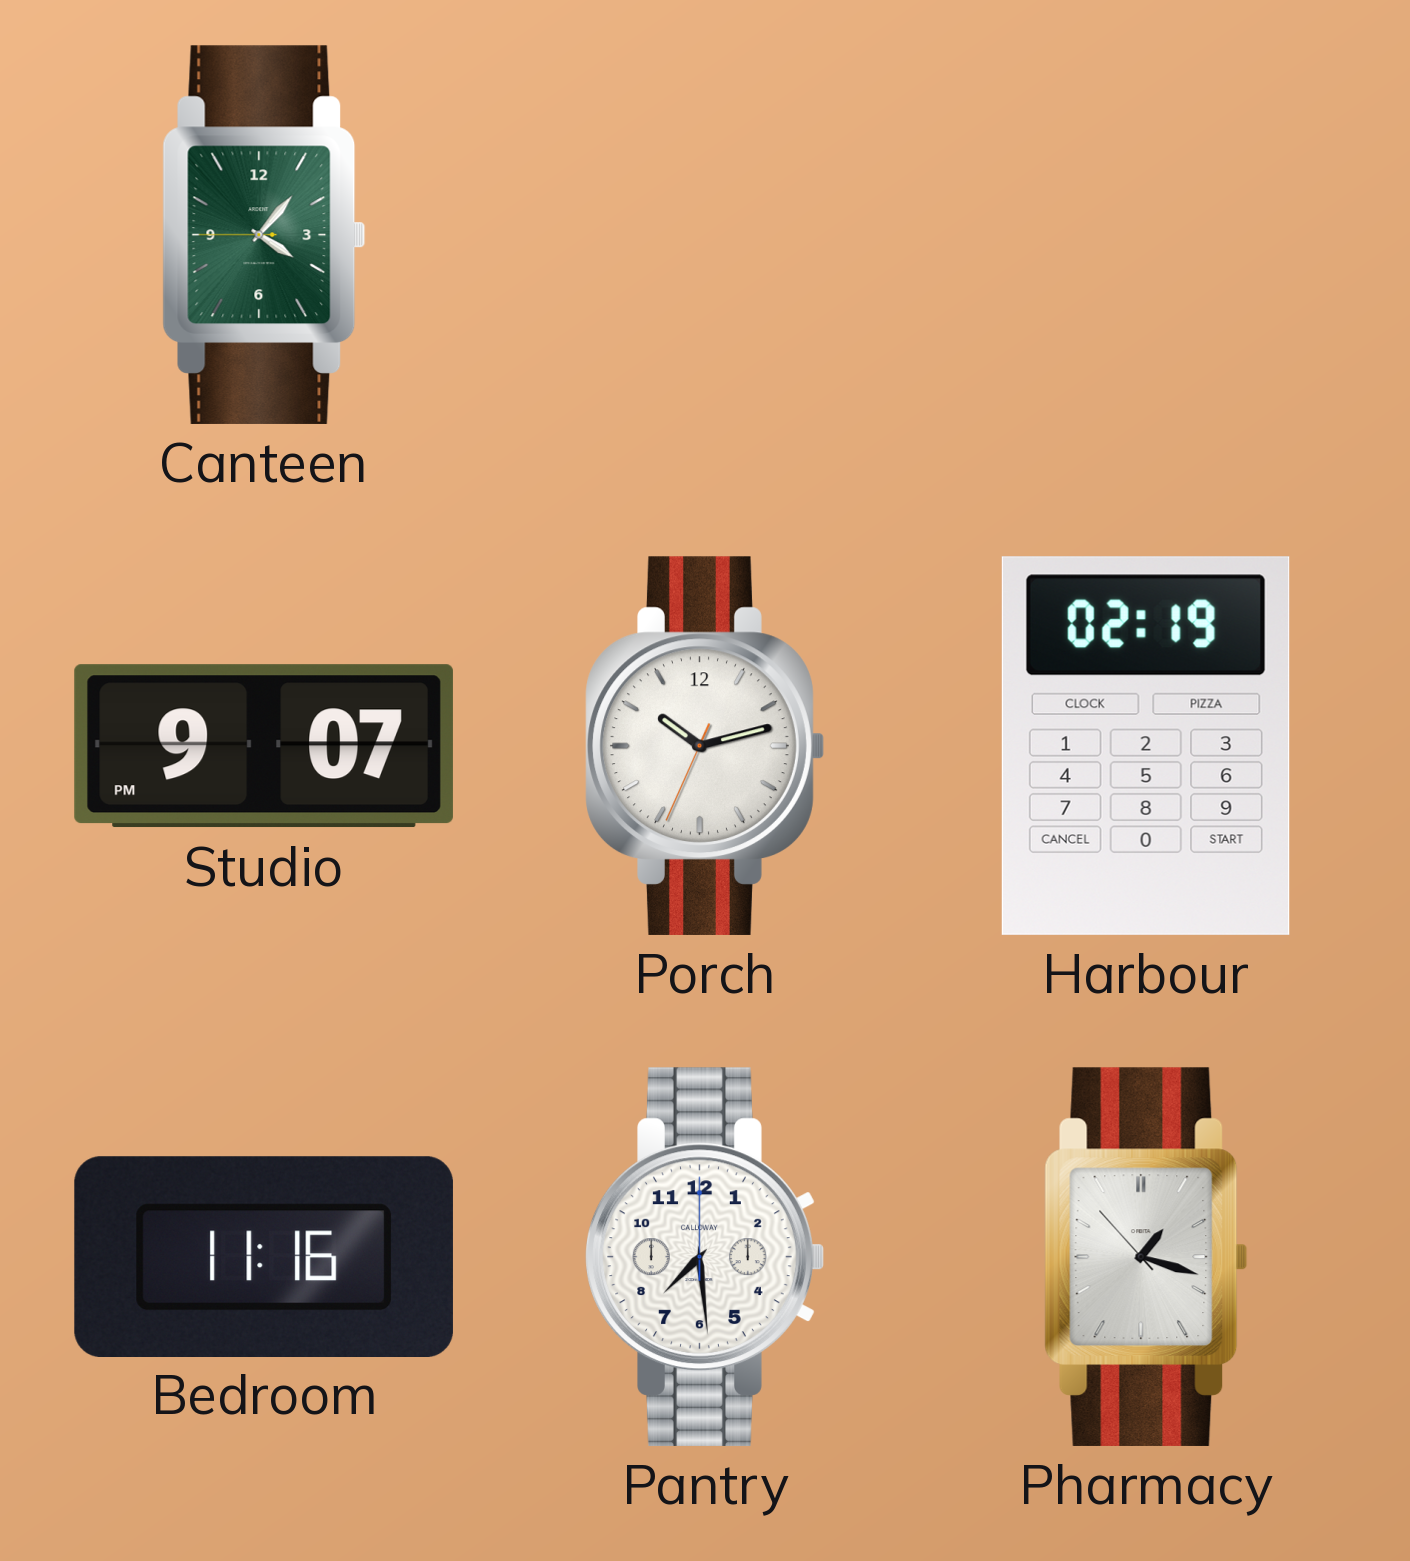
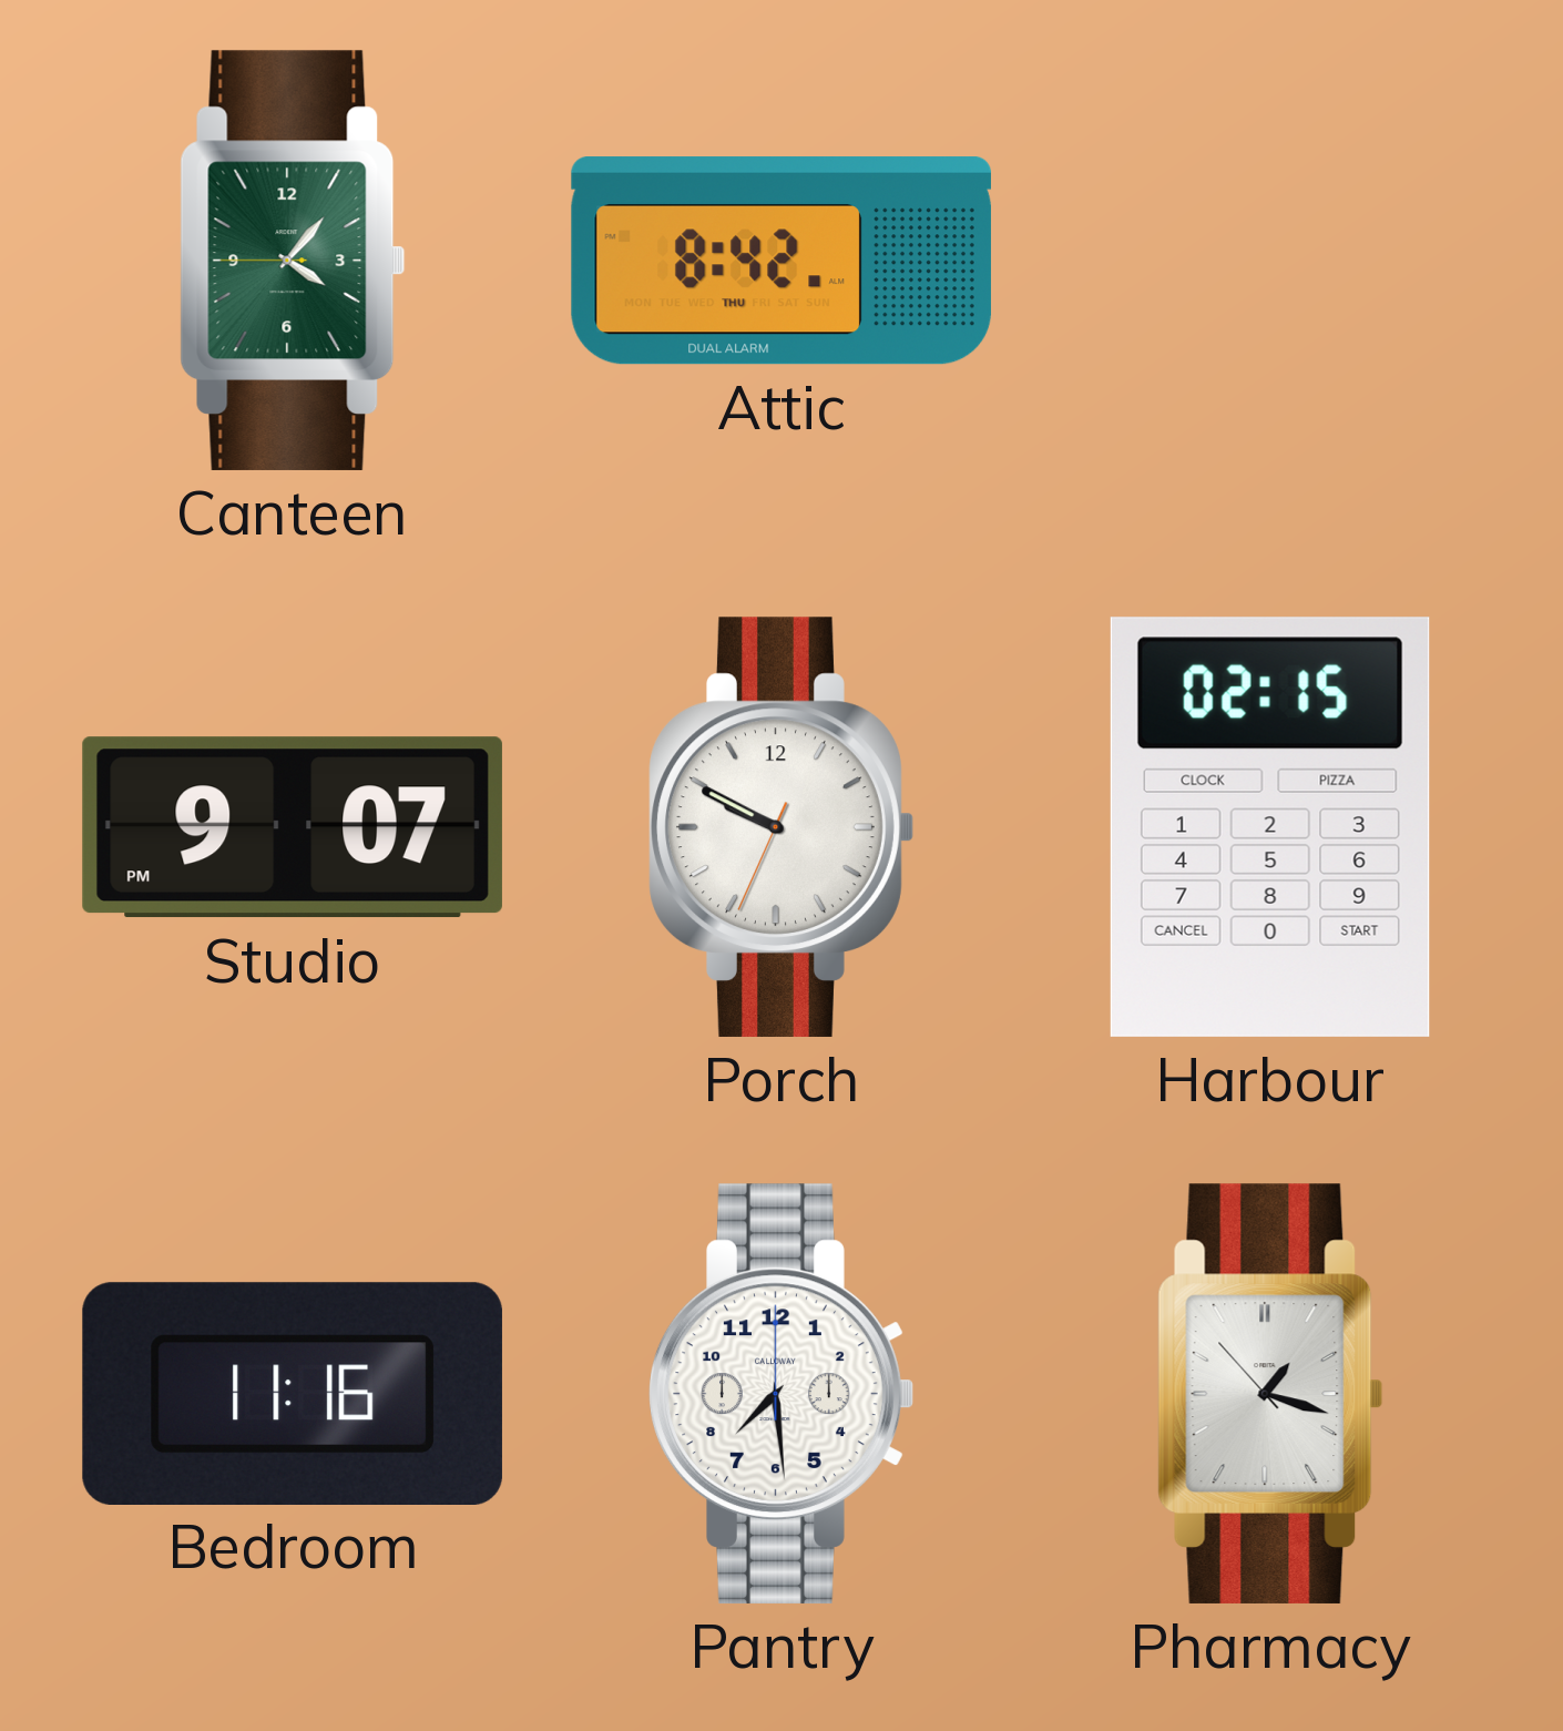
Attic: none -> 8:42
Porch: 10:12 -> 9:49
Harbour: 02:19 -> 02:15
